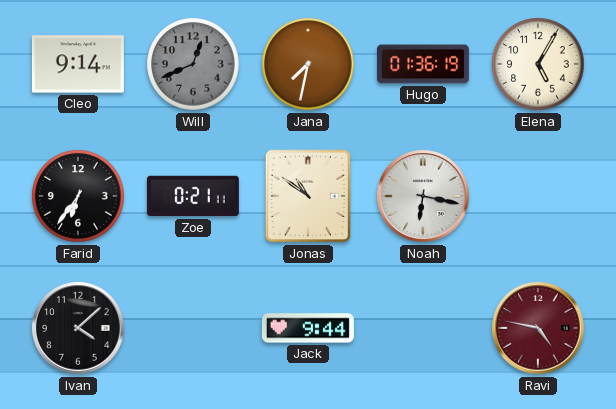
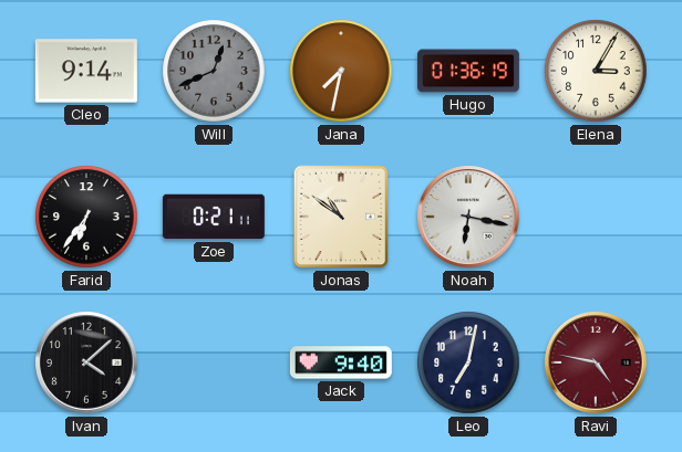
Elena: 5:05 -> 3:05
Jack: 9:44 -> 9:40
Leo: none -> 7:02
